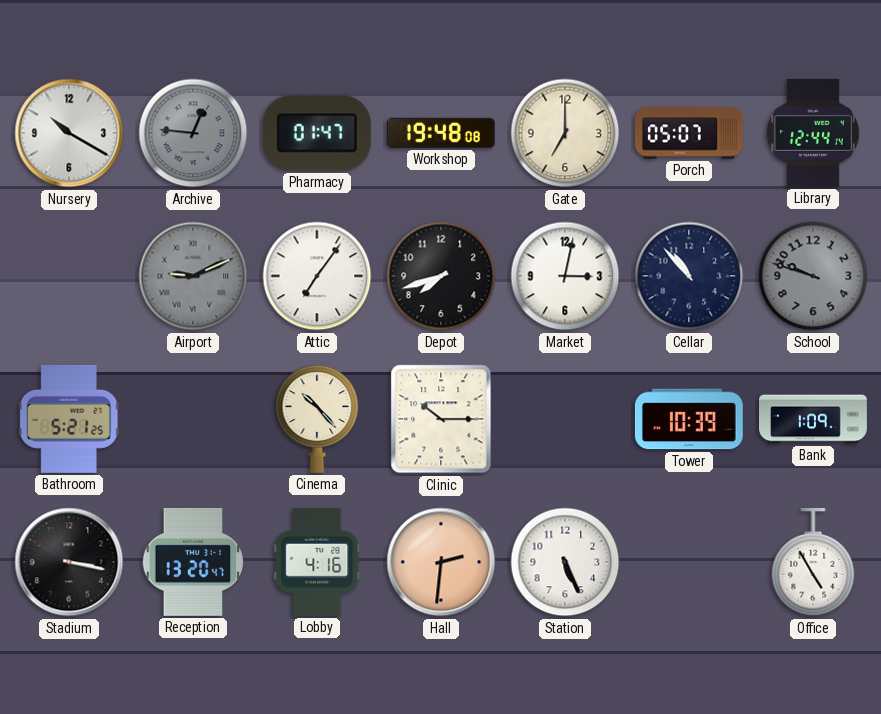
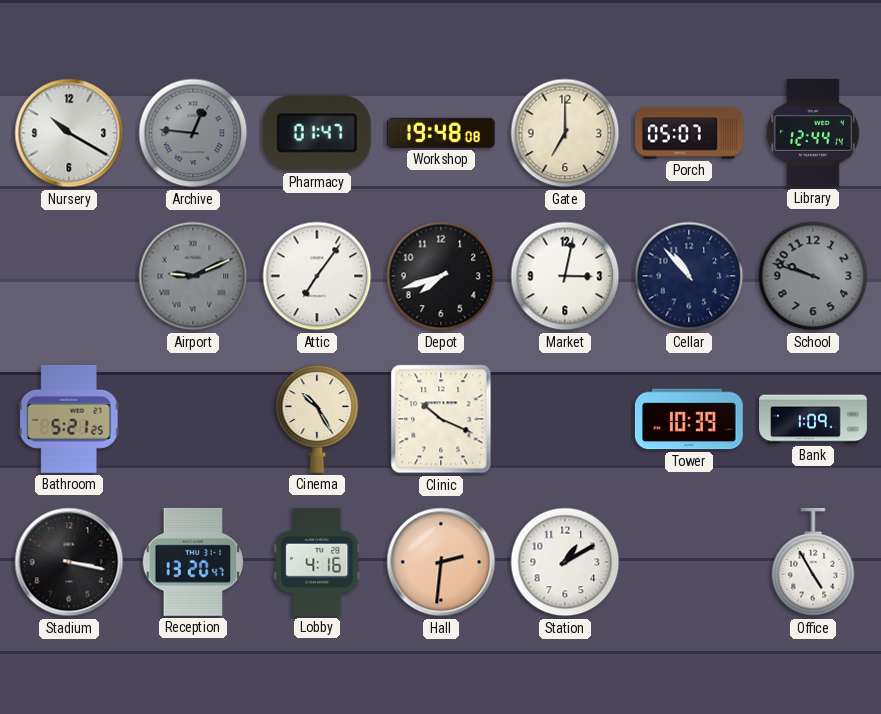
Cinema: 10:23 -> 10:25
Clinic: 10:15 -> 10:19
Station: 5:26 -> 1:10
